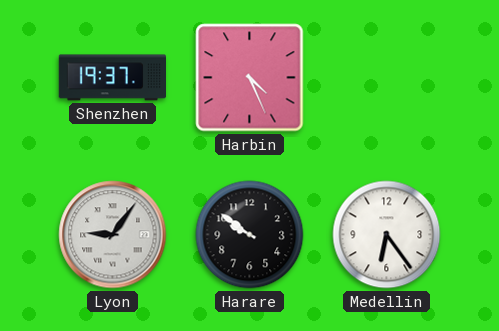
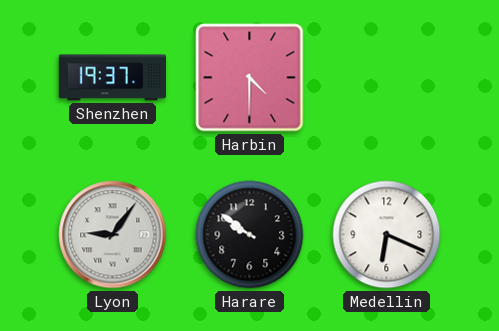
Harbin: 4:26 -> 4:30
Medellin: 6:24 -> 6:19
